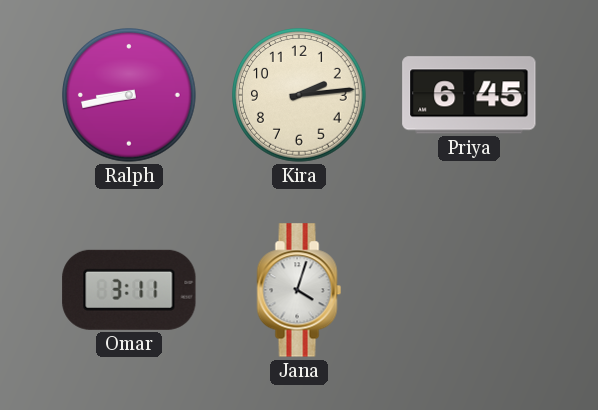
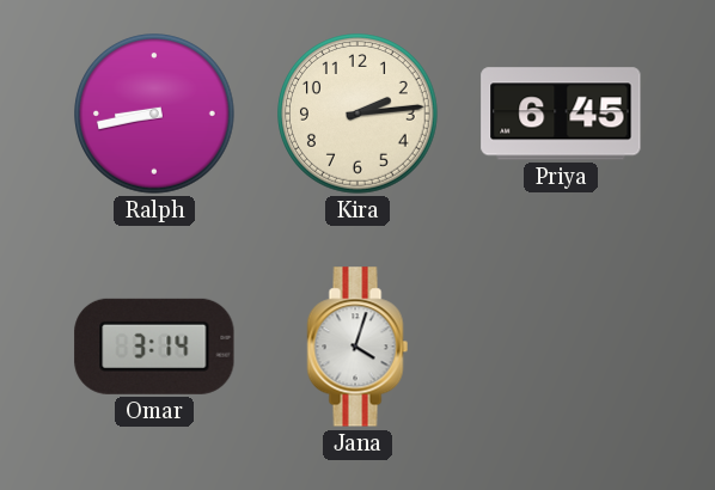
Omar: 3:11 -> 3:14
